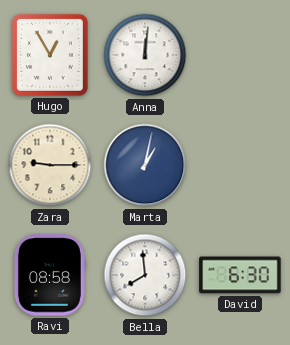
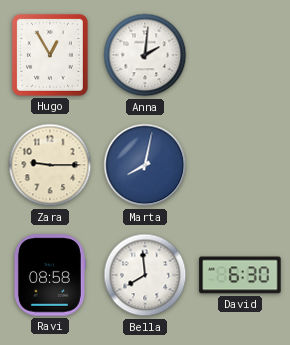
Anna: 12:01 -> 2:01
Marta: 1:02 -> 8:02
